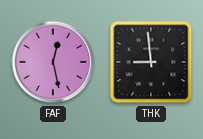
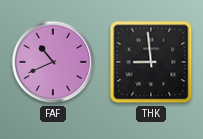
FAF: 12:28 -> 10:41
